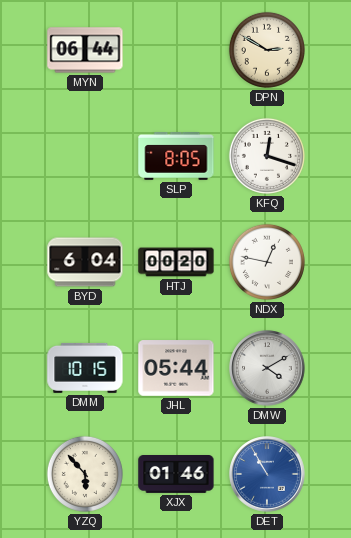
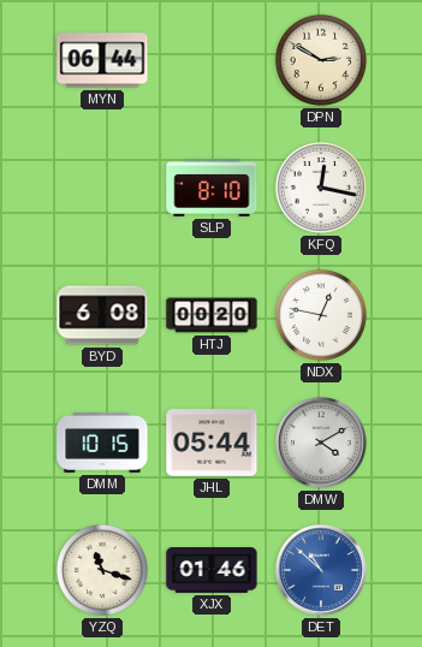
SLP: 8:05 -> 8:10
KFQ: 12:18 -> 12:17
BYD: 6:04 -> 6:08
YZQ: 5:53 -> 11:18
DET: 10:55 -> 10:52
